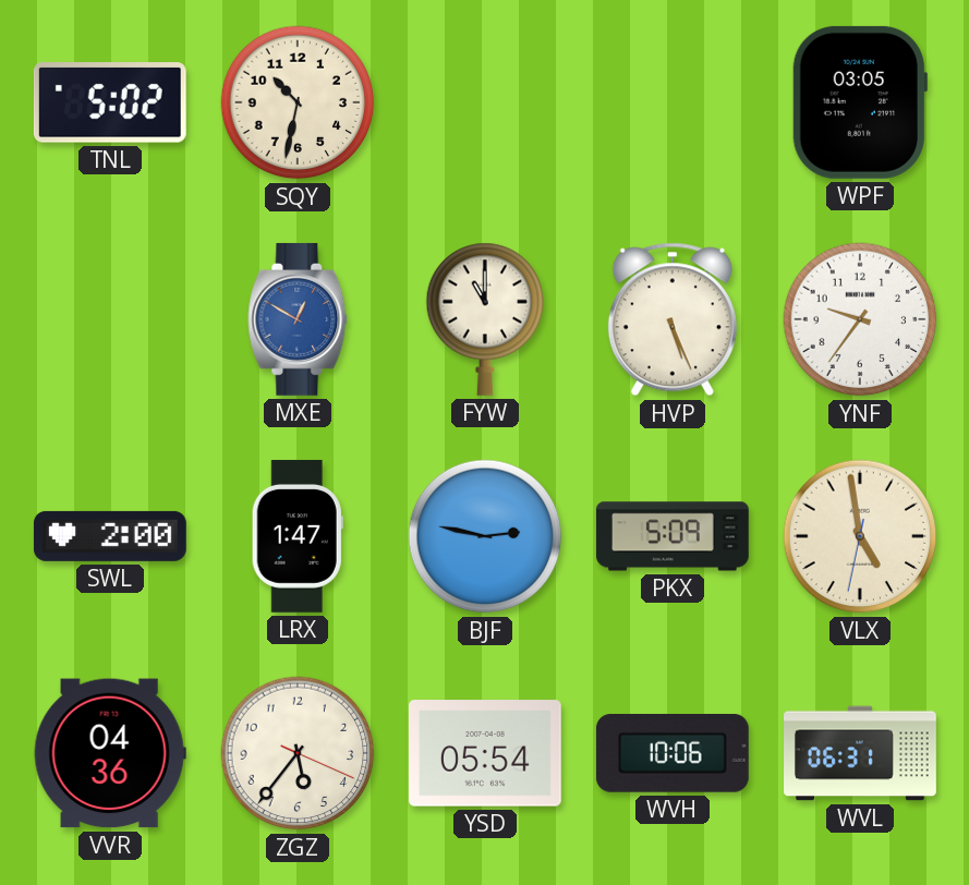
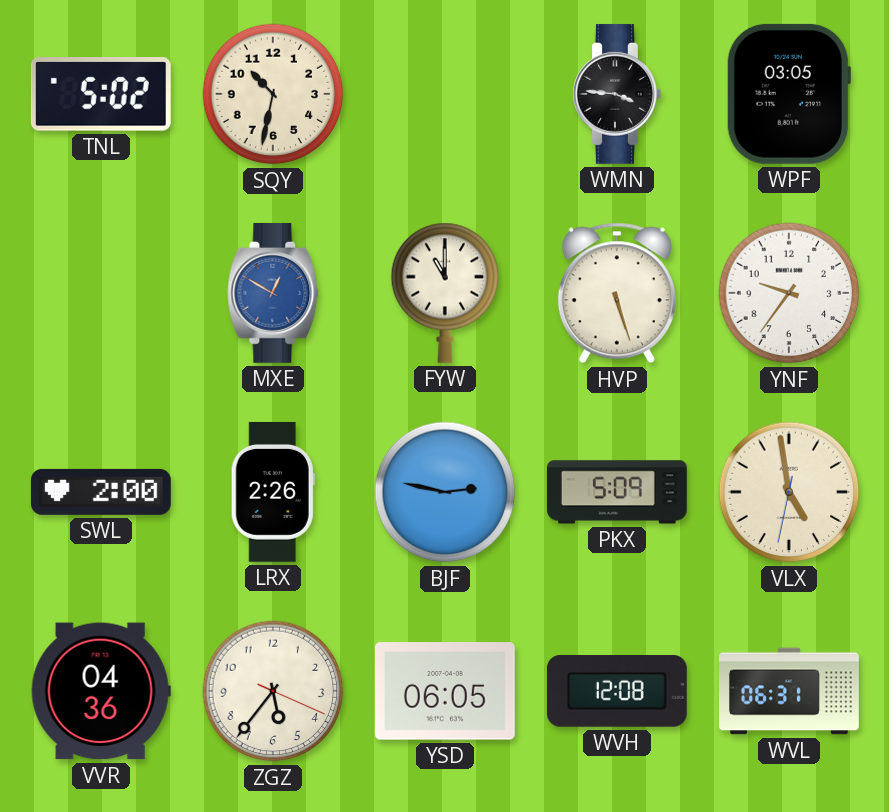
WMN: none -> 3:46
HVP: 5:26 -> 5:27
LRX: 1:47 -> 2:26
YSD: 05:54 -> 06:05
WVH: 10:06 -> 12:08
